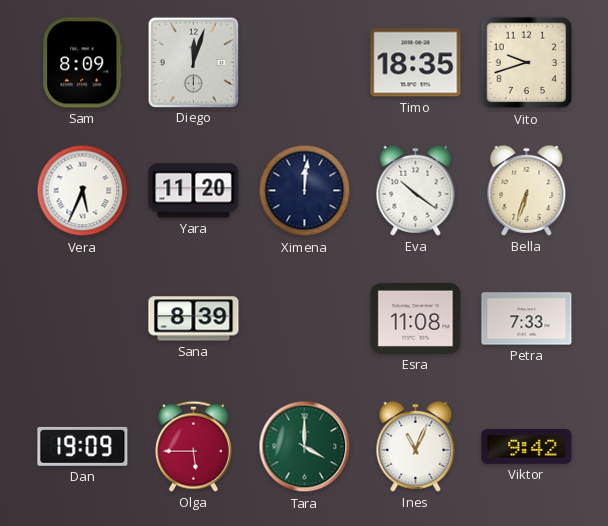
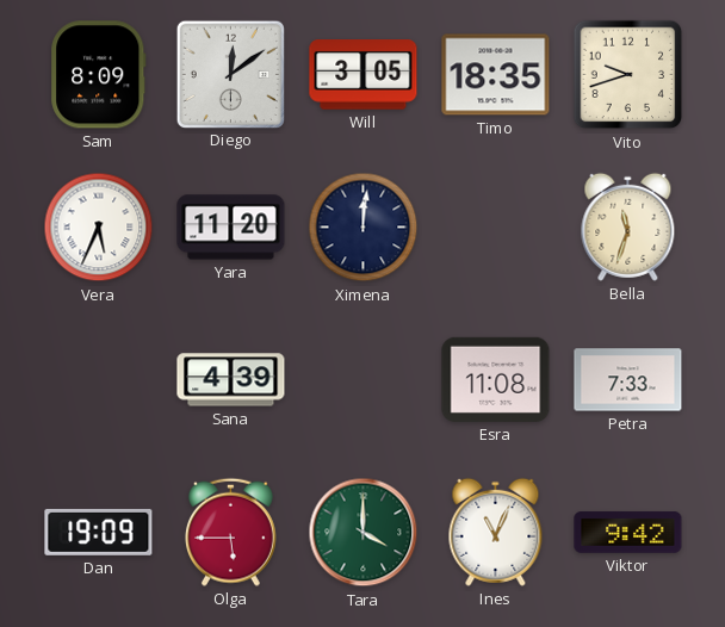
Diego: 12:03 -> 12:09
Will: none -> 3:05
Eva: 10:21 -> none
Bella: 6:33 -> 11:33
Sana: 8:39 -> 4:39
